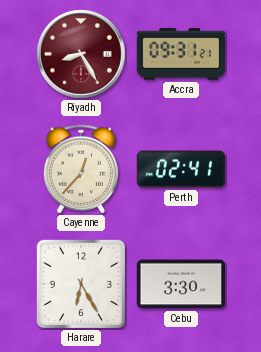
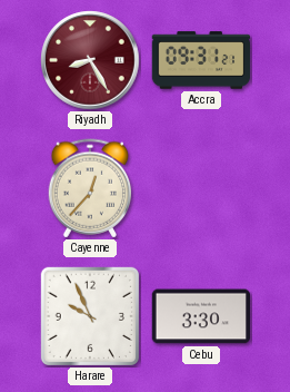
Perth: 02:41 -> none
Harare: 6:25 -> 9:56
